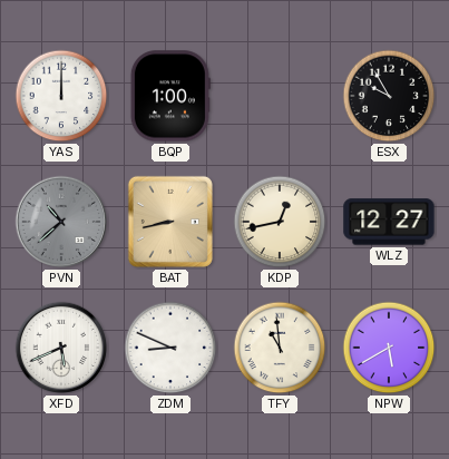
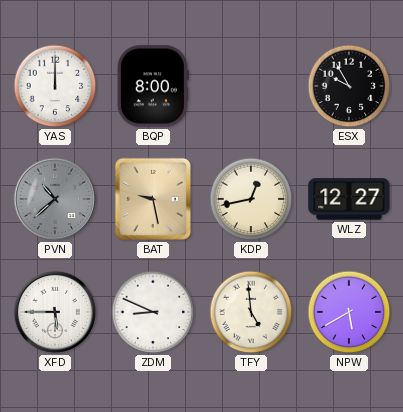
BQP: 1:00 -> 8:00
BAT: 8:43 -> 9:28
XFD: 5:41 -> 5:45
TFY: 10:59 -> 4:59
